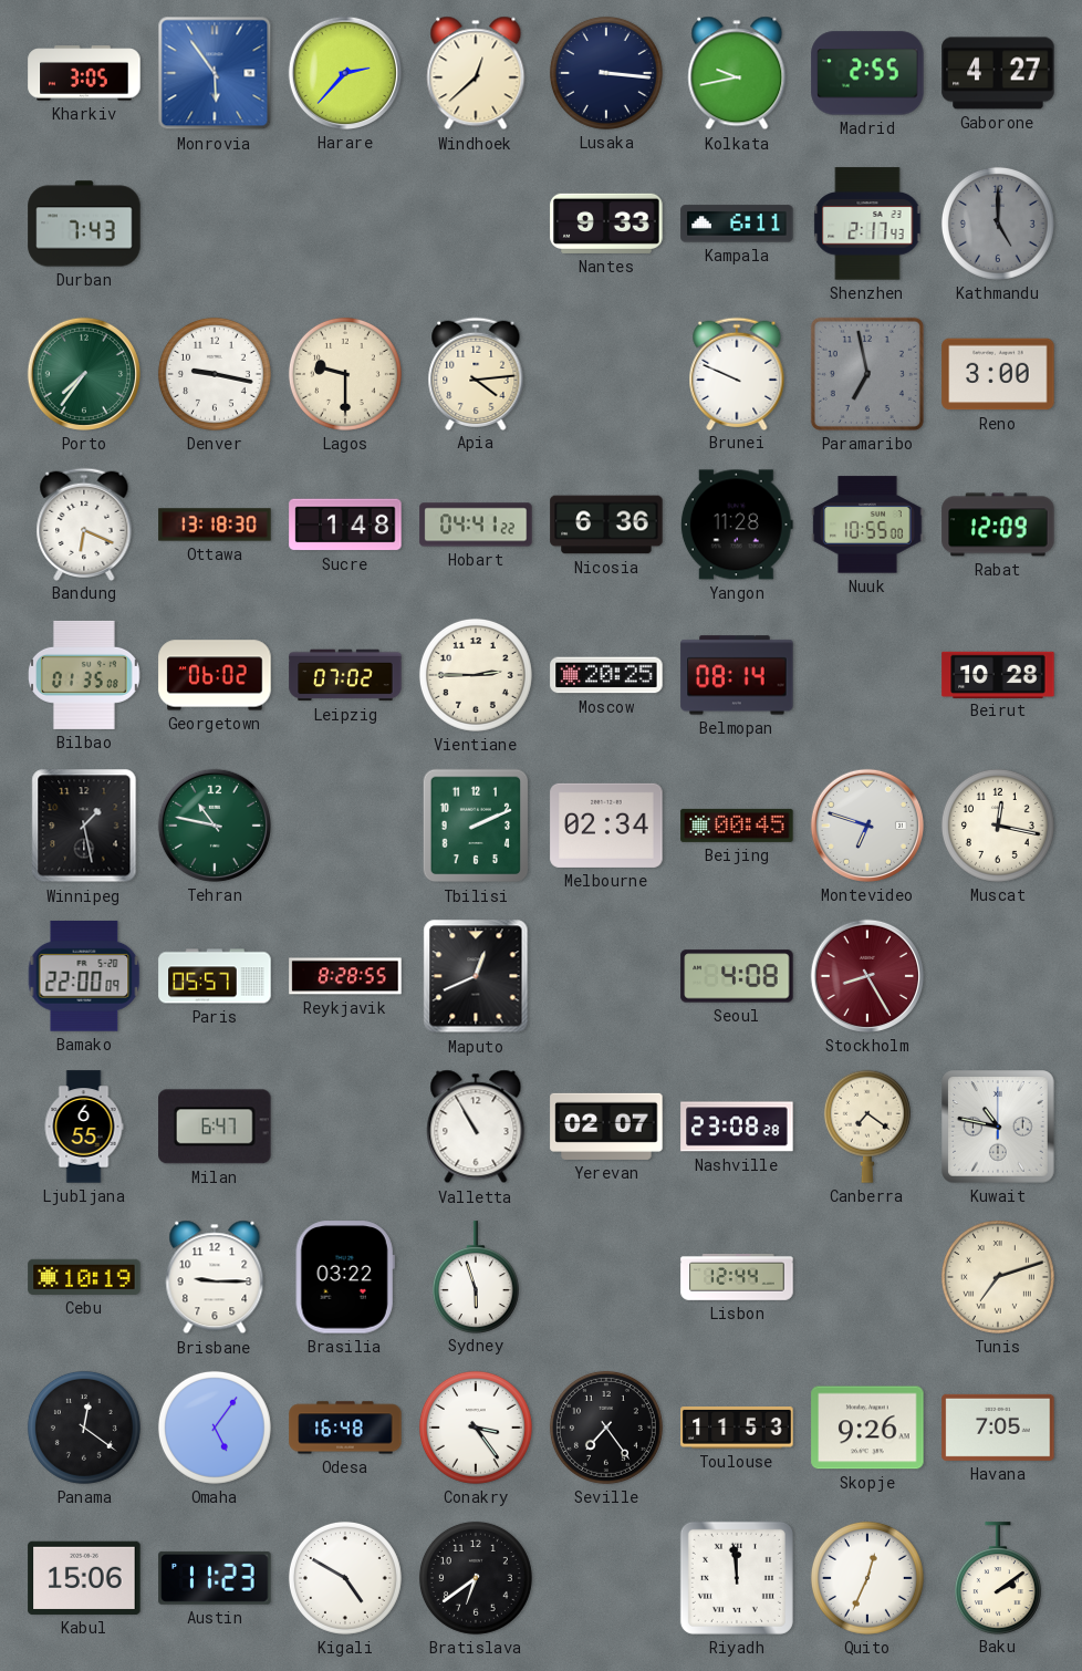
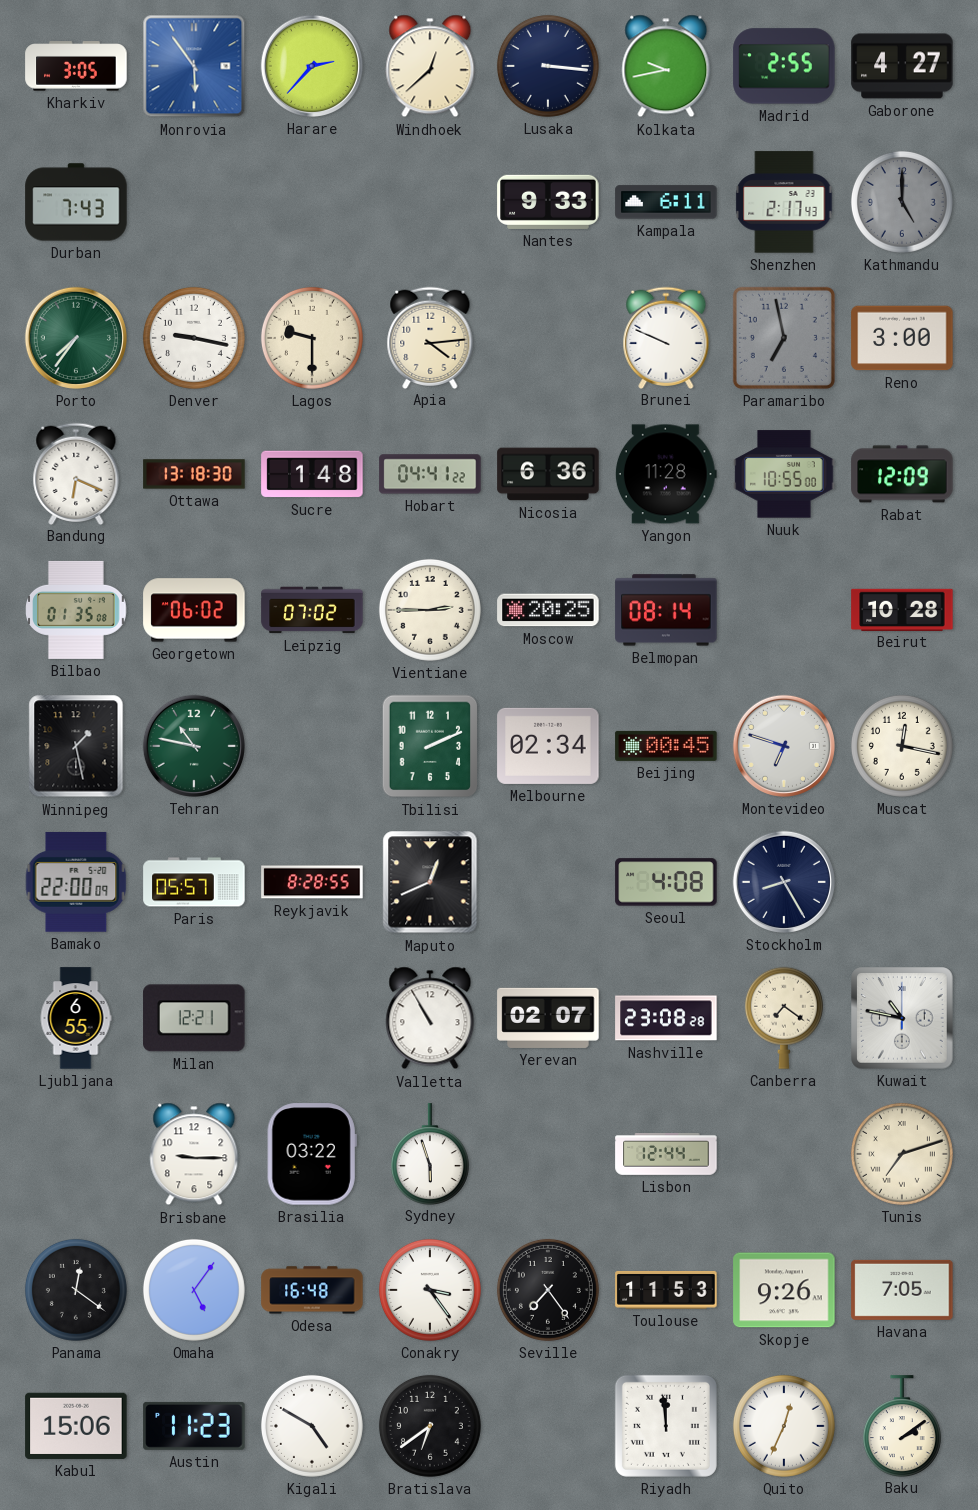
Stockholm dial: burgundy -> navy
Milan: 6:47 -> 12:21
Cebu: 10:19 -> none
